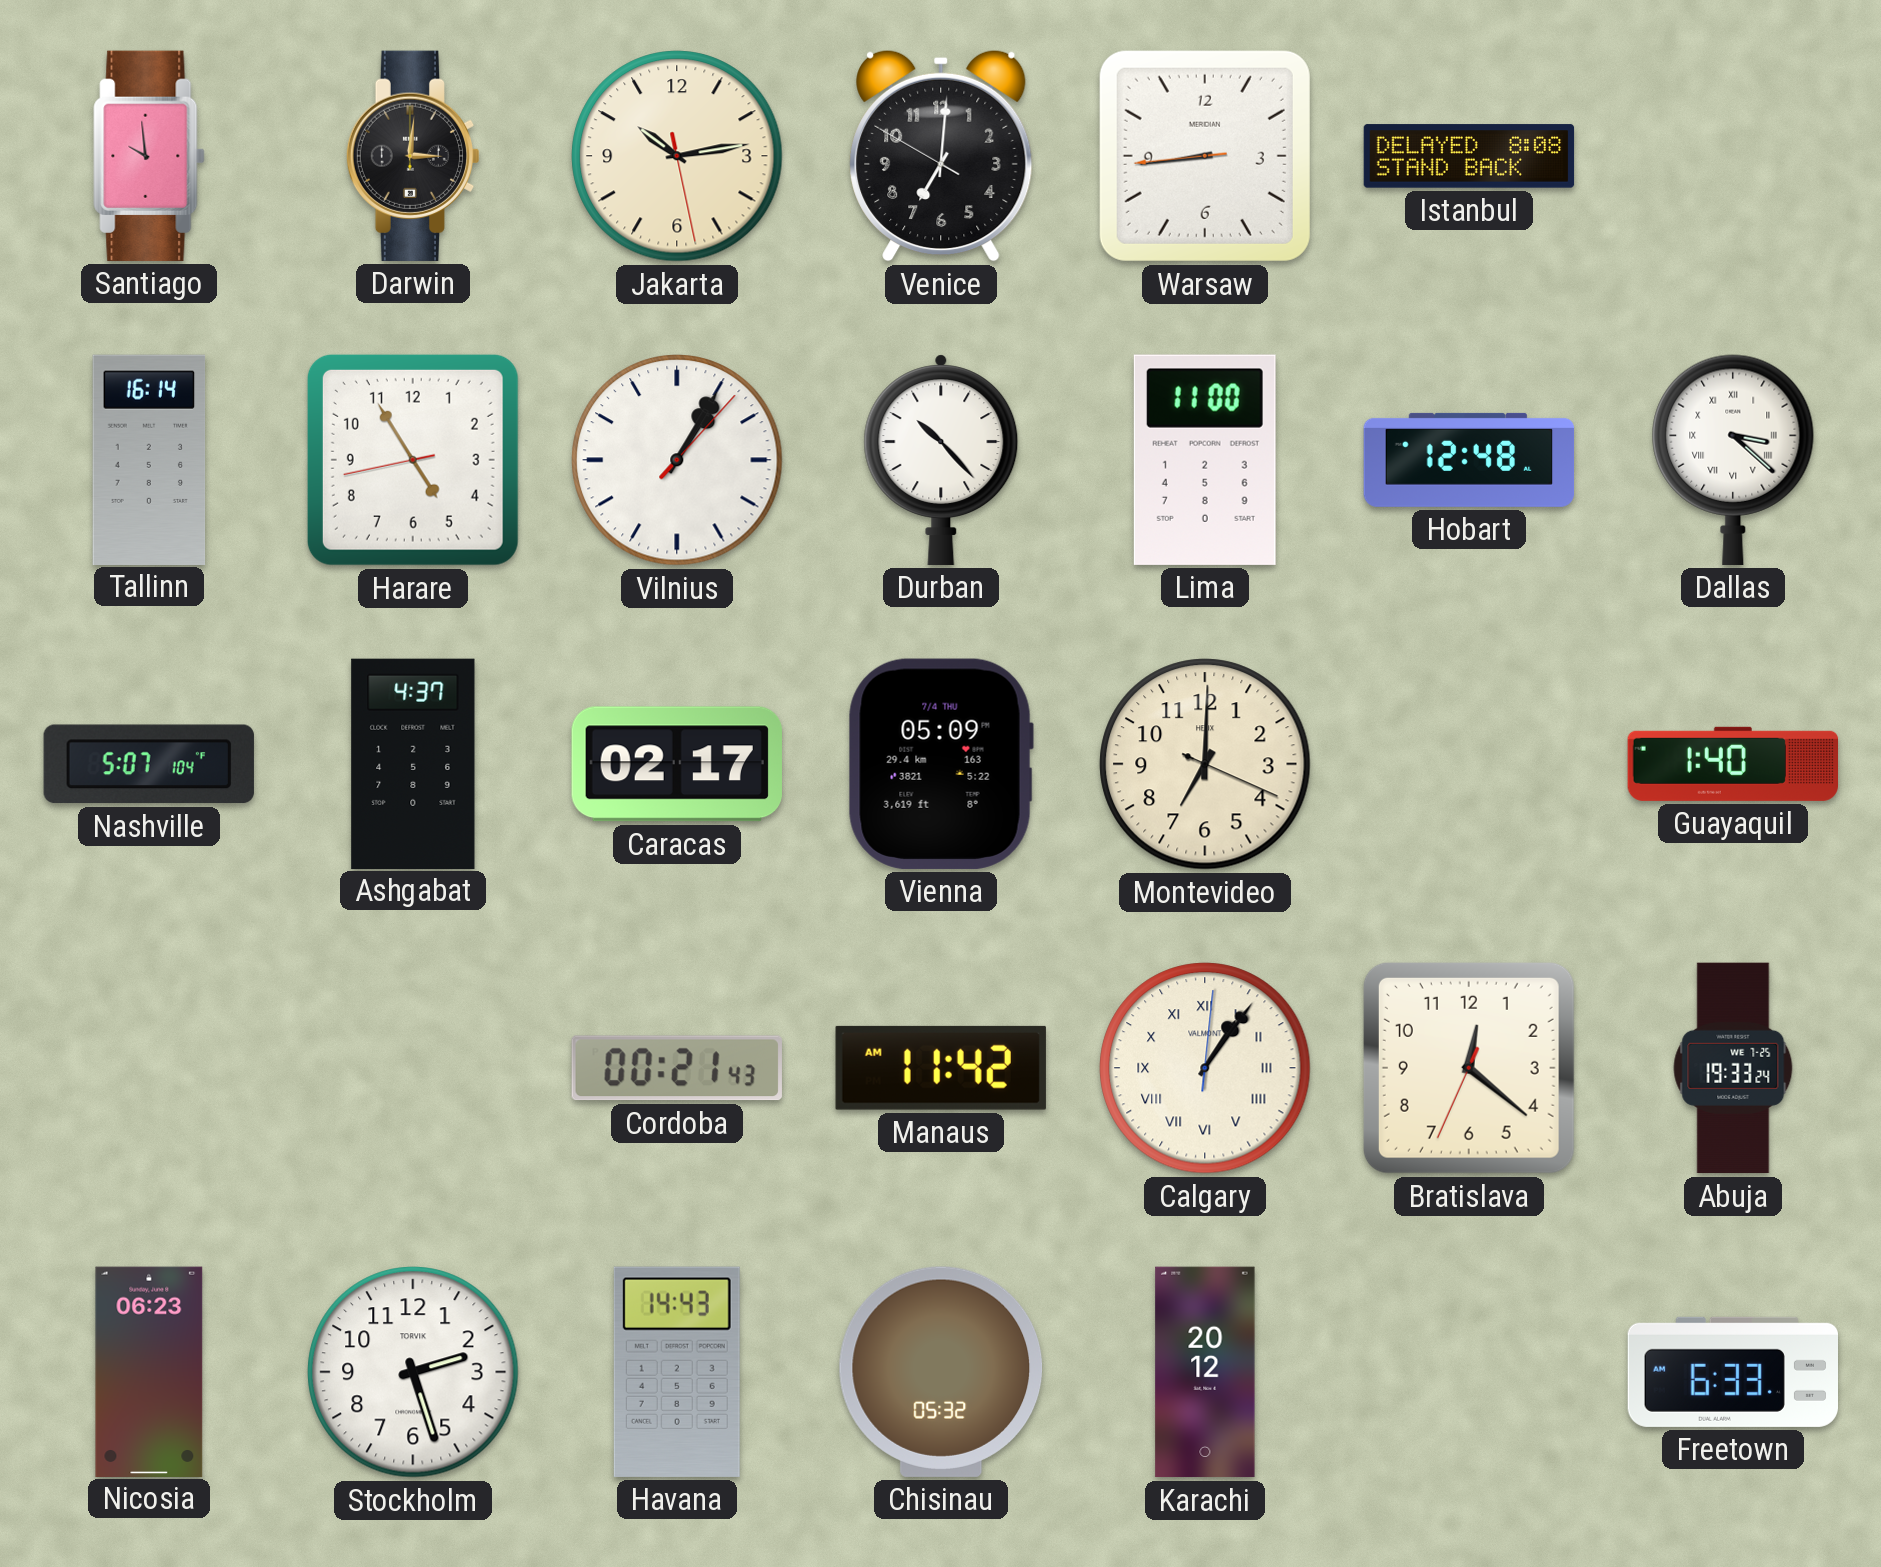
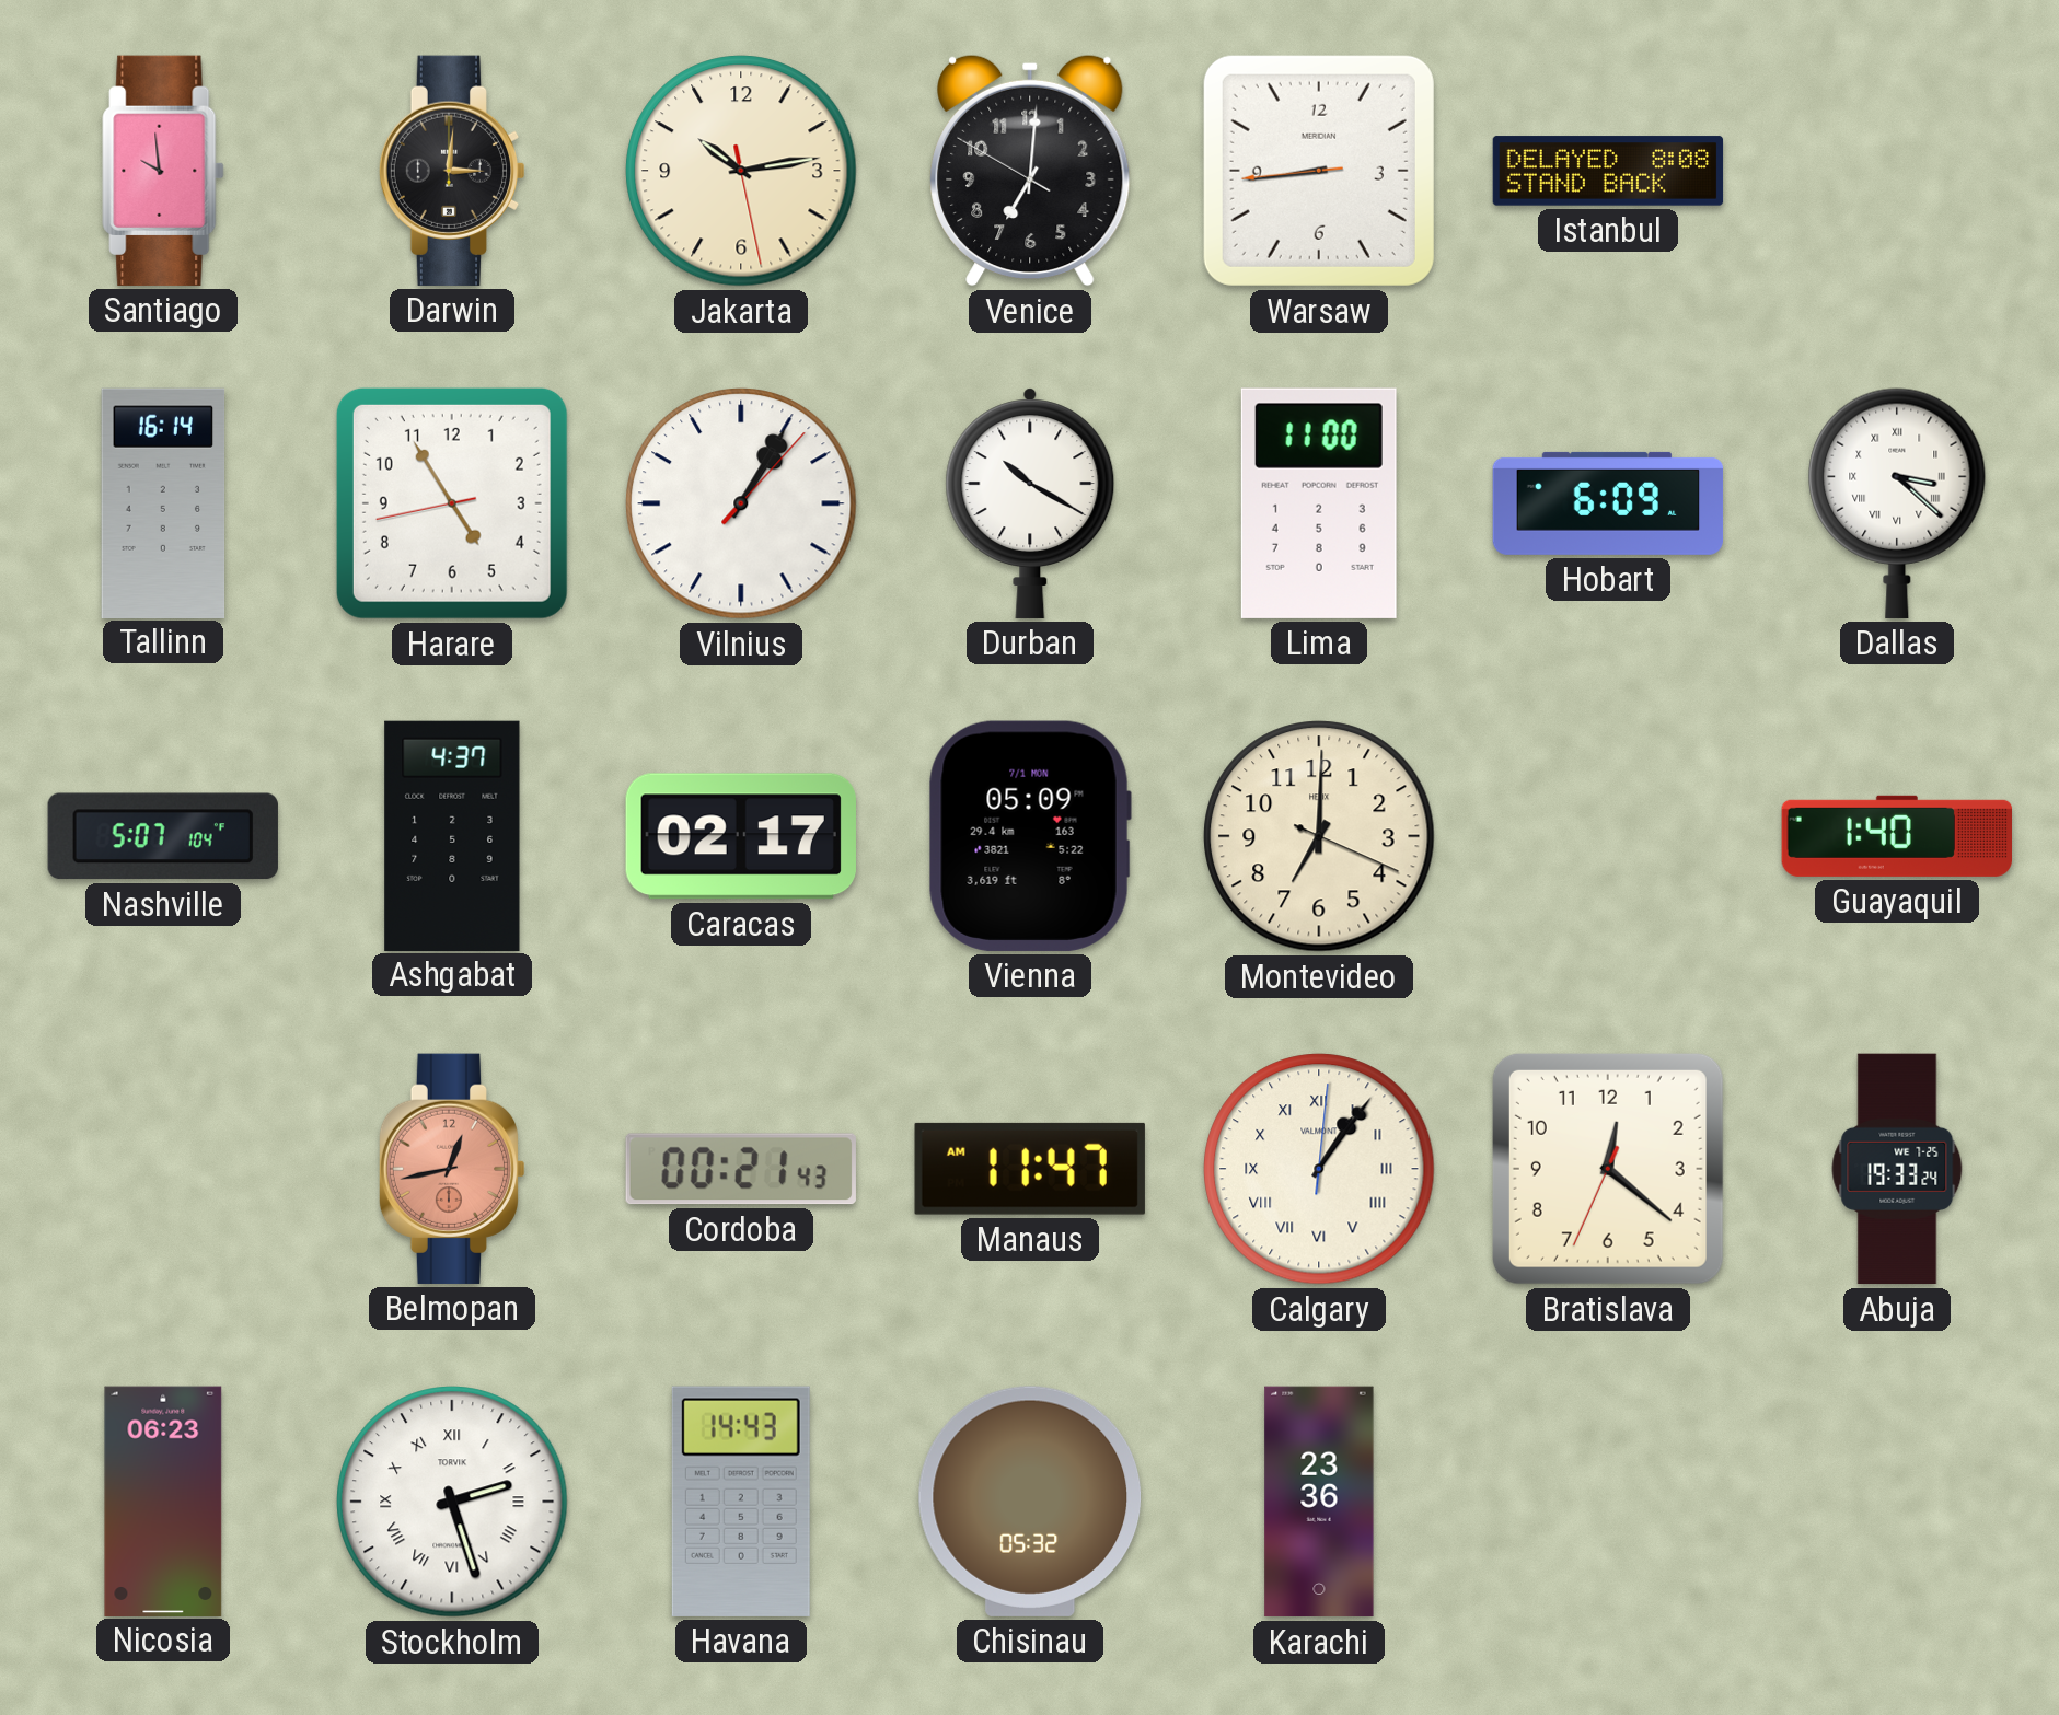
Durban: 10:23 -> 10:20
Hobart: 12:48 -> 6:09
Vienna date: 7/4 THU -> 7/1 MON
Belmopan: none -> 12:43
Manaus: 11:42 -> 11:47
Stockholm numerals: Arabic -> Roman
Karachi: 20:12 -> 23:36
Freetown: 6:33 -> none
